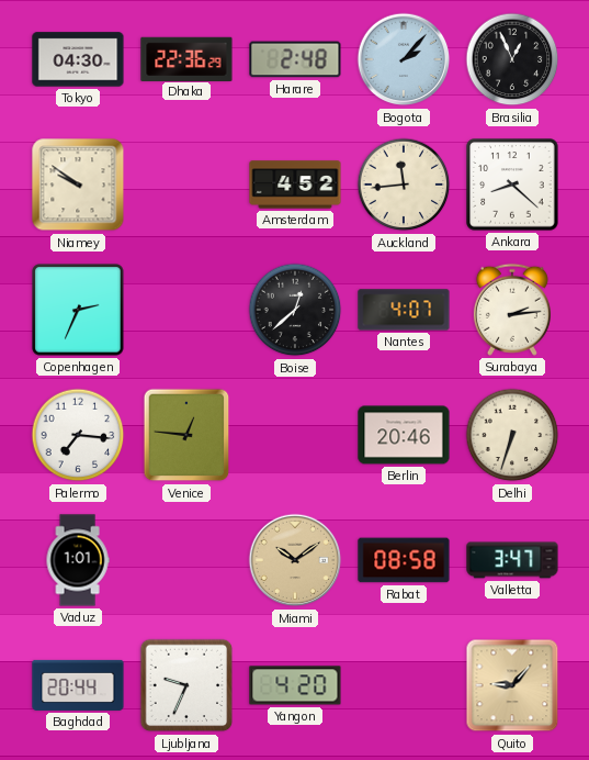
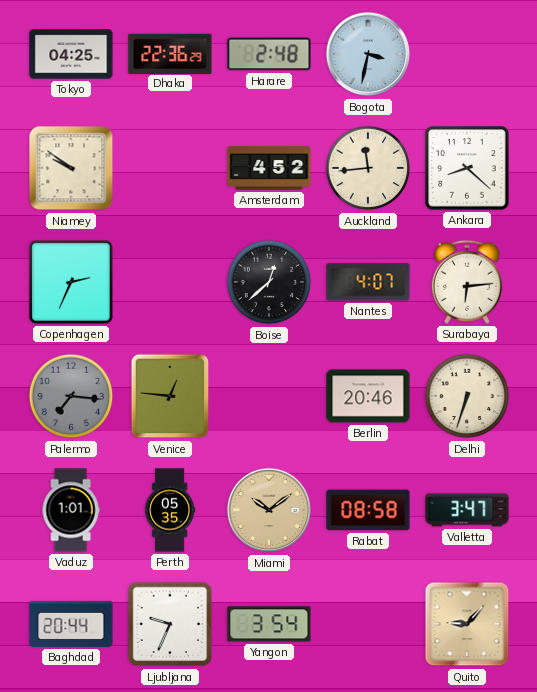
Tokyo: 04:30 -> 04:25
Bogota: 2:07 -> 3:32
Brasilia: 12:56 -> none
Surabaya: 2:14 -> 6:14
Palermo dial: white -> grey
Perth: none -> 05:35
Yangon: 4:20 -> 3:54
